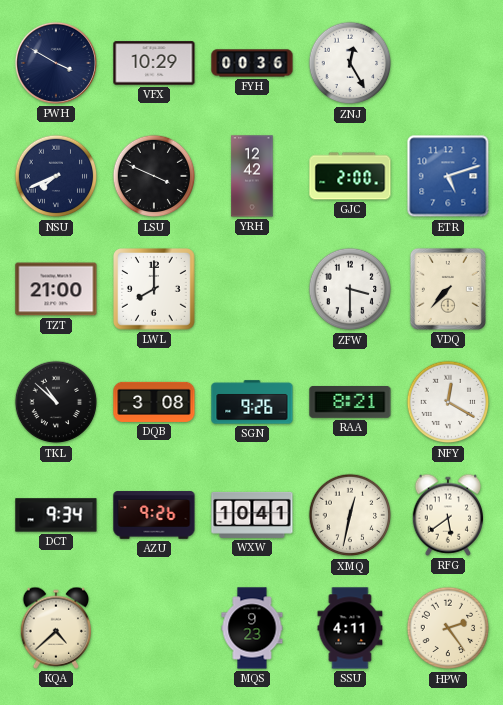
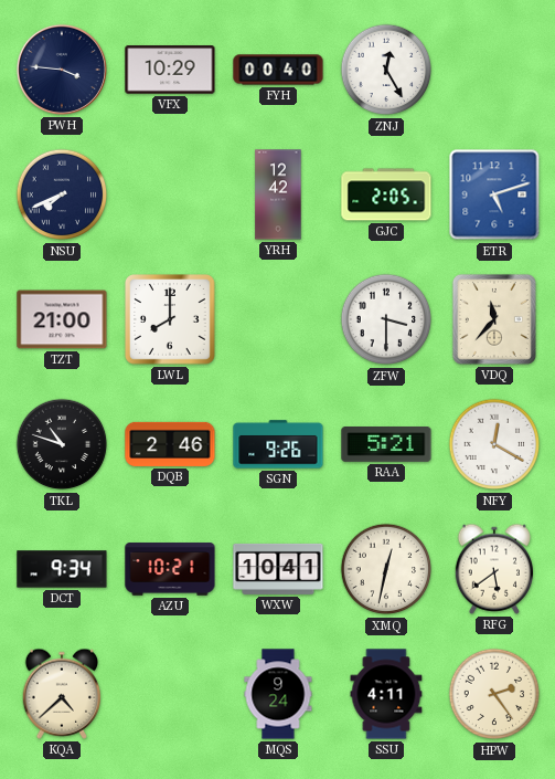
PWH: 3:50 -> 3:46
FYH: 00:36 -> 00:40
LSU: 3:49 -> none
GJC: 2:00 -> 2:05
VDQ: 7:37 -> 11:37
TKL: 10:52 -> 10:48
DQB: 3:08 -> 2:46
RAA: 8:21 -> 5:21
AZU: 9:26 -> 10:21
MQS: 9:23 -> 9:24
